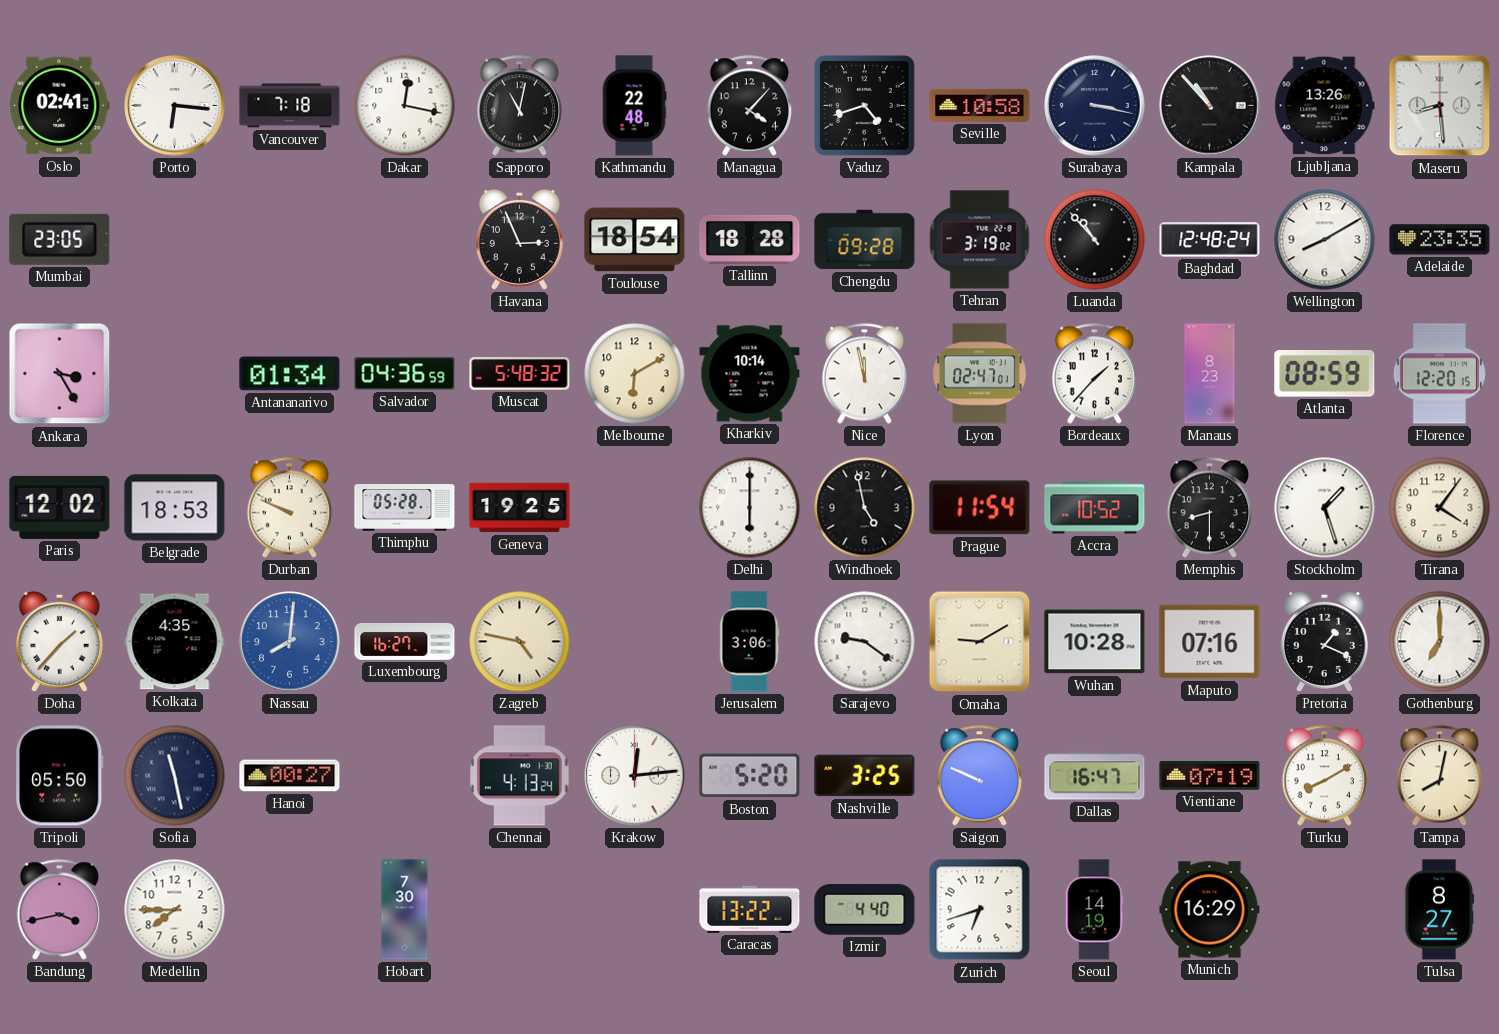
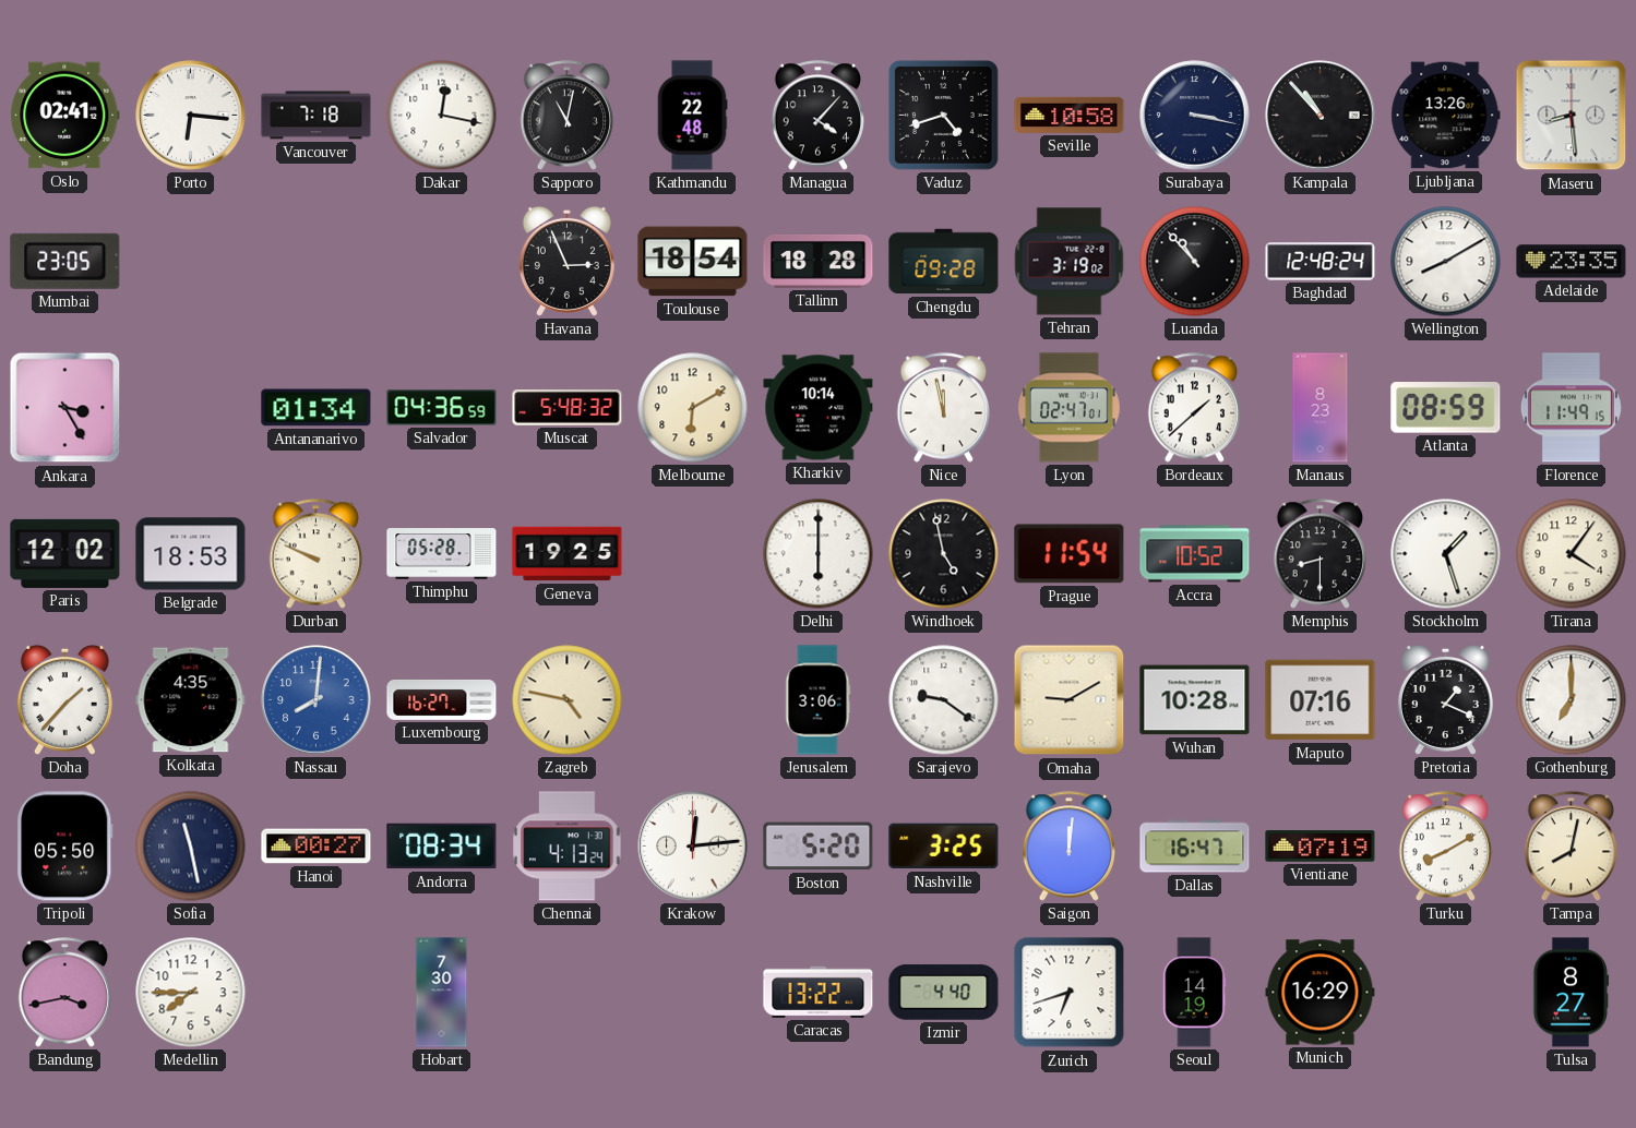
Bordeaux: 1:37 -> 1:38
Florence: 12:20 -> 11:49
Andorra: none -> 08:34
Saigon: 9:49 -> 12:01
